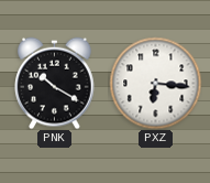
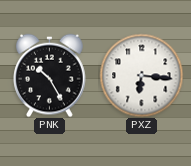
PNK: 10:20 -> 10:25
